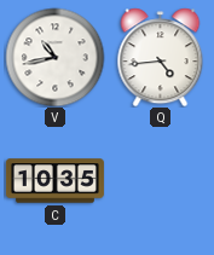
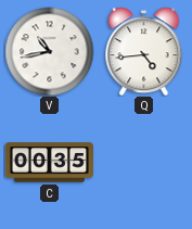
C: 10:35 -> 00:35
